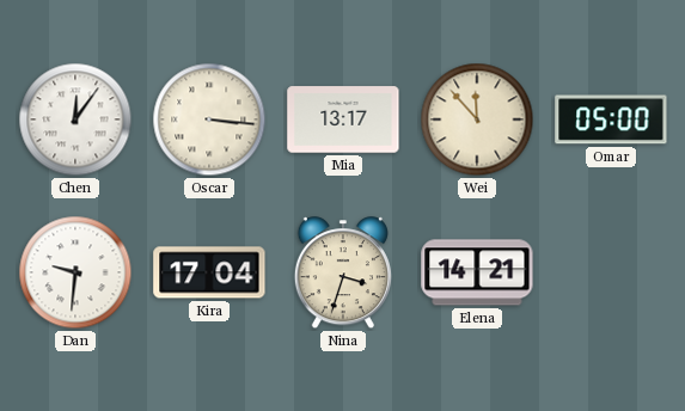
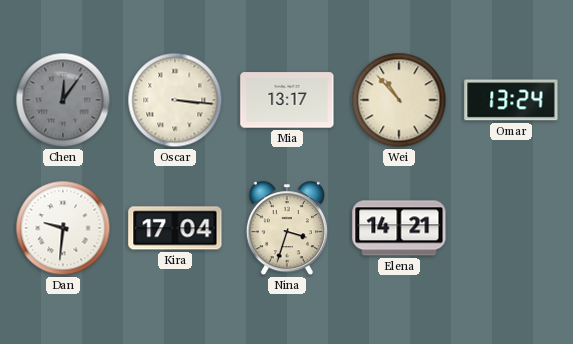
Chen dial: white -> grey
Wei: 11:53 -> 10:53
Omar: 05:00 -> 13:24
